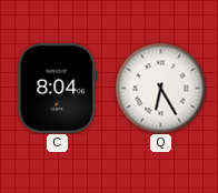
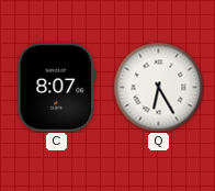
C: 8:04 -> 8:07
